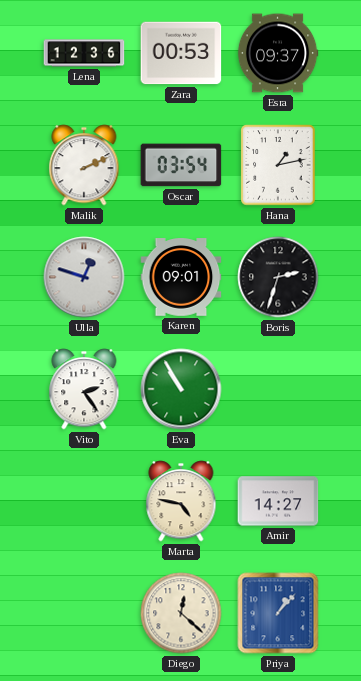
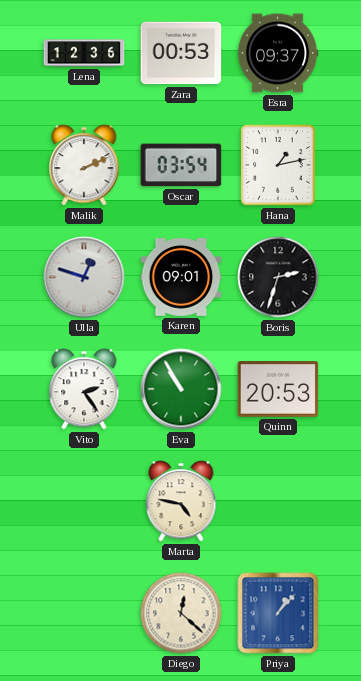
Quinn: none -> 20:53
Amir: 14:27 -> none
